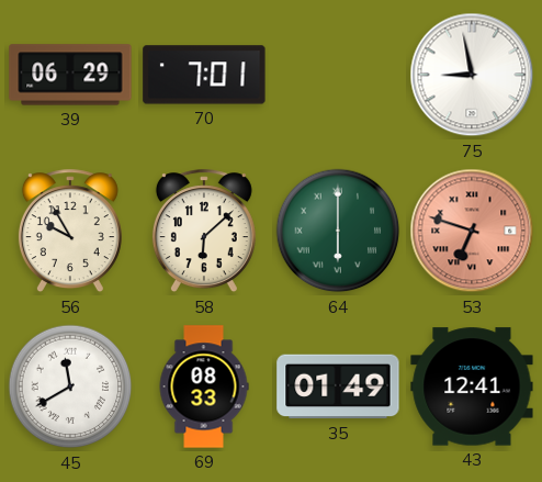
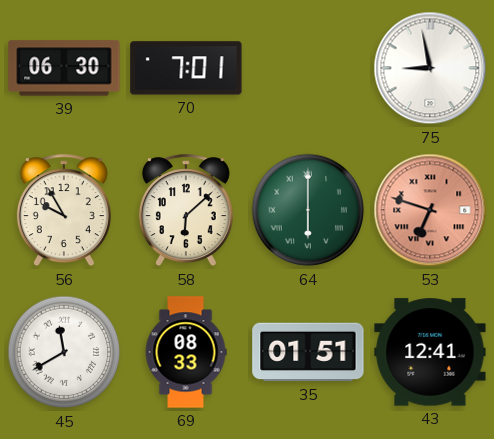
39: 06:29 -> 06:30
35: 01:49 -> 01:51
